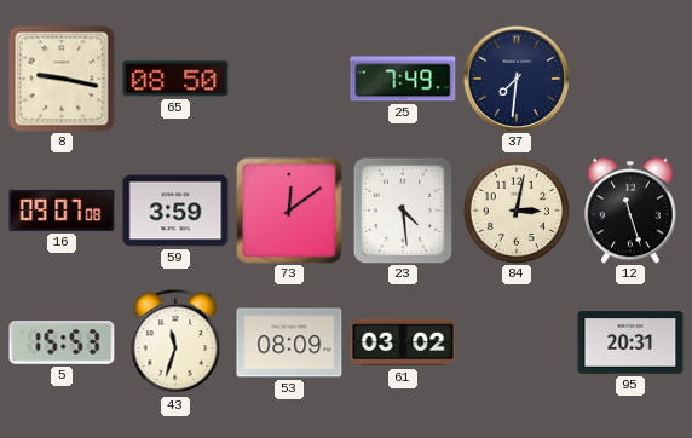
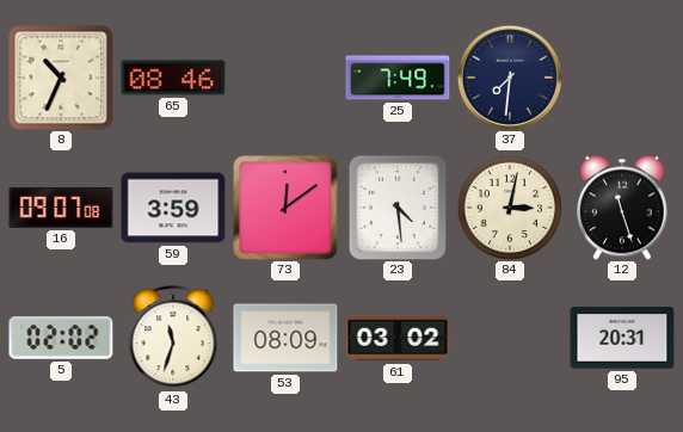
8: 9:17 -> 10:34
65: 08:50 -> 08:46
5: 15:53 -> 02:02
